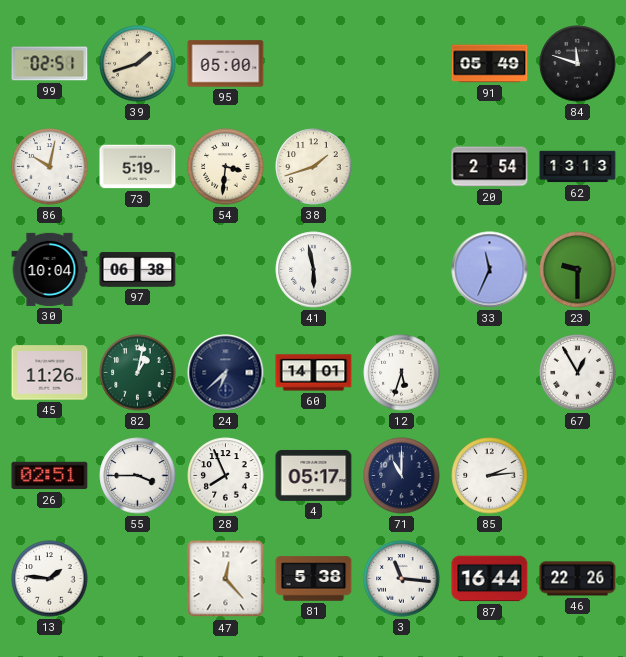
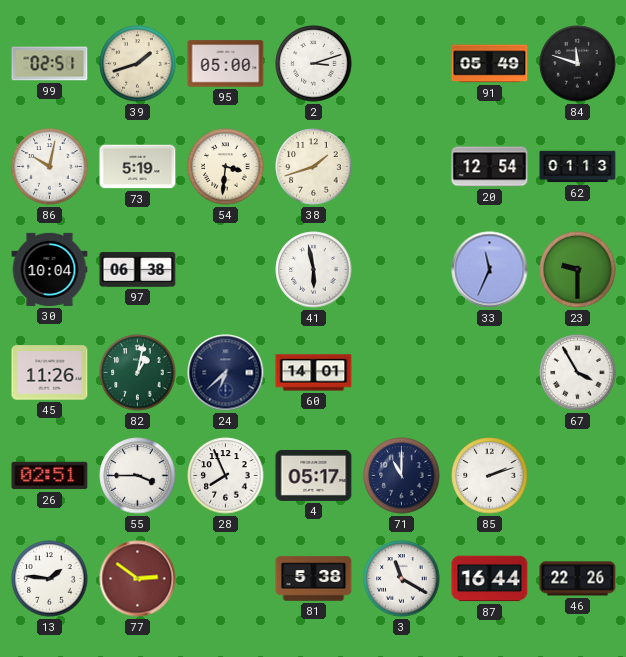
2: none -> 3:12
20: 2:54 -> 12:54
62: 13:13 -> 01:13
12: 5:33 -> none
67: 12:55 -> 3:55
85: 2:14 -> 2:12
77: none -> 2:51
47: 12:23 -> none
3: 11:16 -> 11:20
